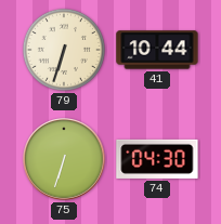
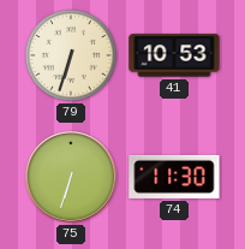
41: 10:44 -> 10:53
74: 04:30 -> 11:30
